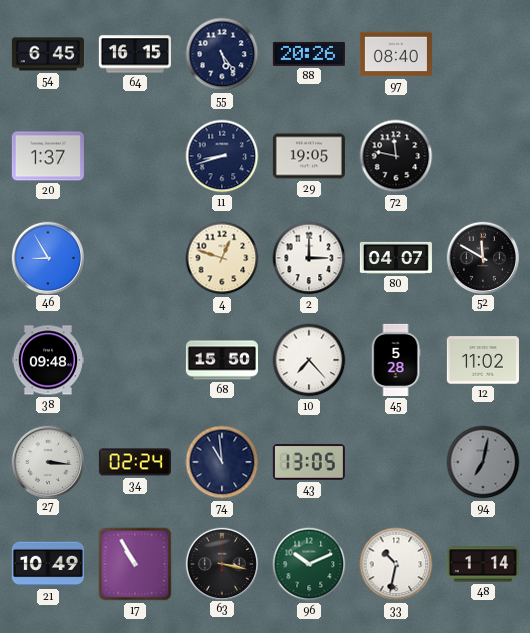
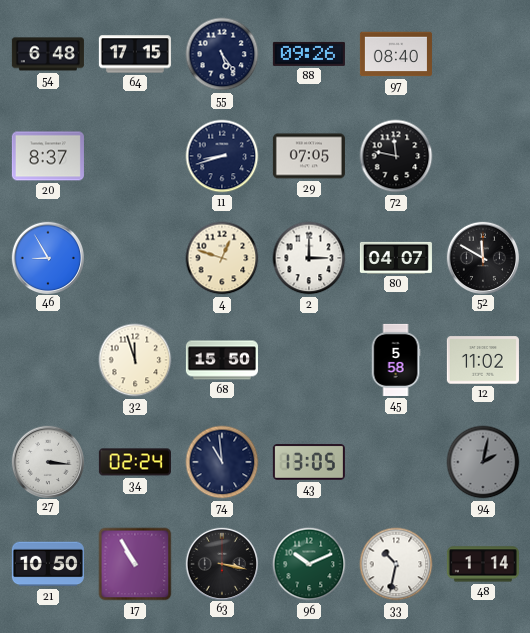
54: 6:45 -> 6:48
64: 16:15 -> 17:15
88: 20:26 -> 09:26
20: 1:37 -> 8:37
29: 19:05 -> 07:05
38: 09:48 -> none
32: none -> 11:57
10: 7:23 -> none
45: 5:28 -> 5:58
94: 7:02 -> 2:02
21: 10:49 -> 10:50
